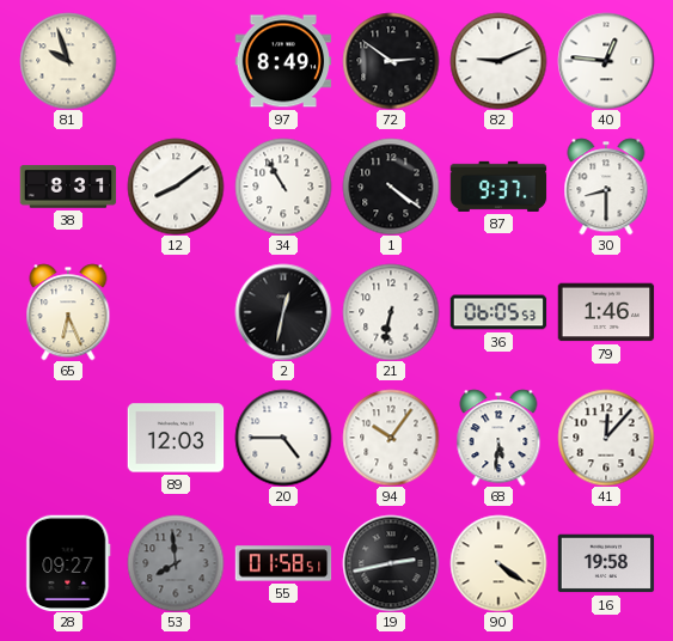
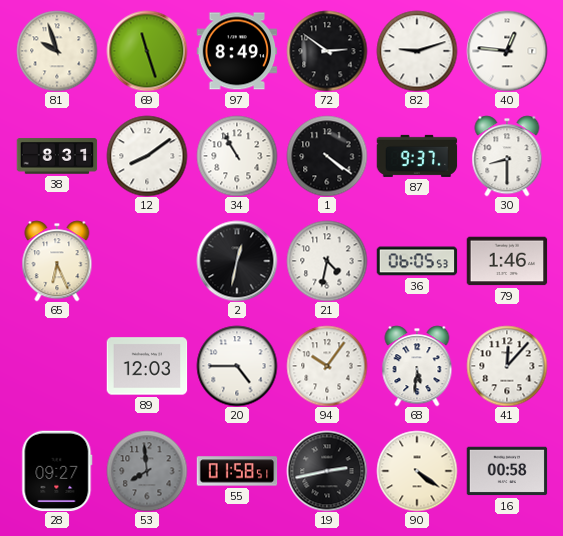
69: none -> 11:27
82: 9:11 -> 9:12
21: 6:32 -> 4:32
16: 19:58 -> 00:58
